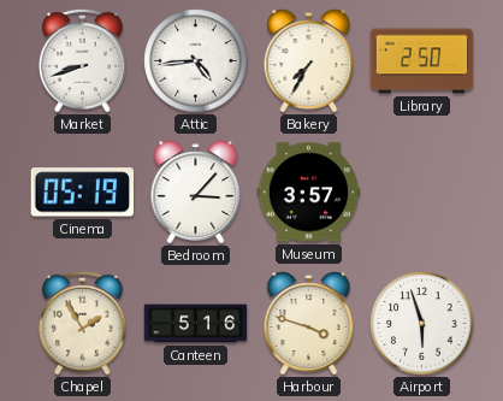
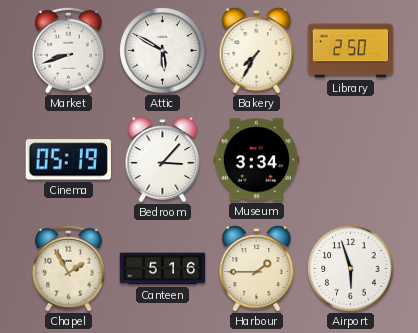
Attic: 4:44 -> 5:50
Museum: 3:57 -> 3:34
Harbour: 3:48 -> 1:45
